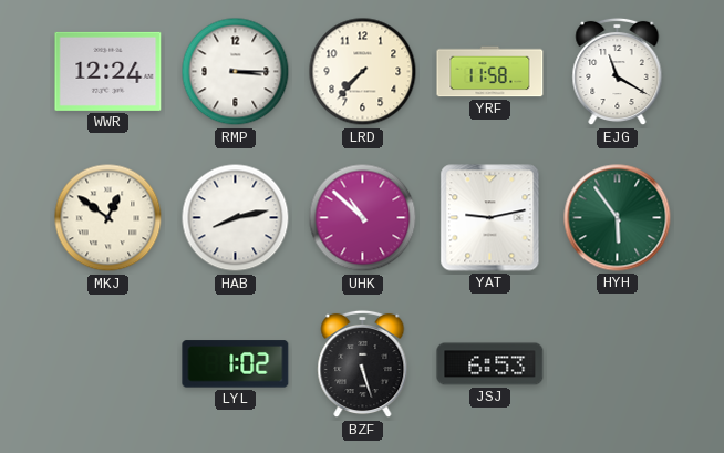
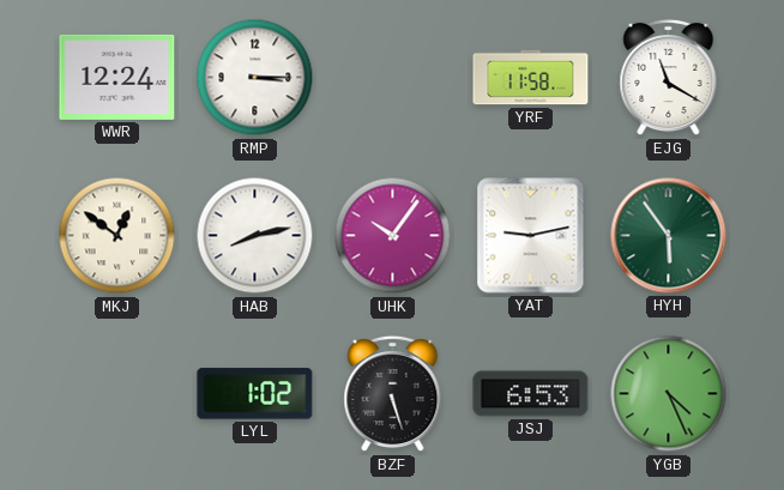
LRD: 7:37 -> none
UHK: 10:52 -> 10:06
YGB: none -> 4:26
